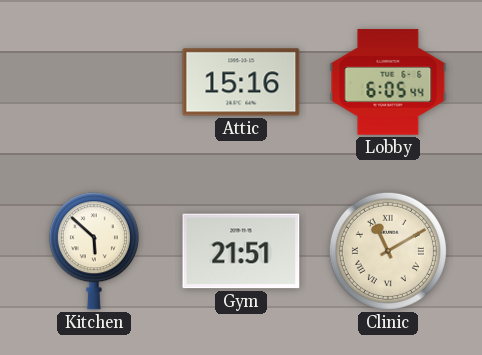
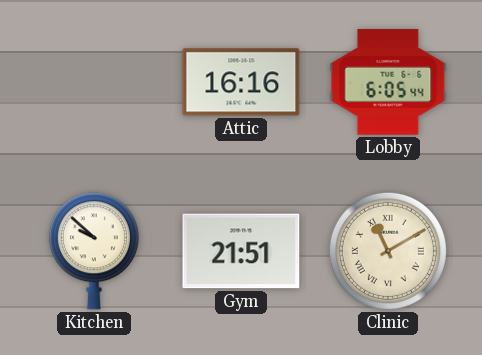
Attic: 15:16 -> 16:16
Kitchen: 5:52 -> 9:52
